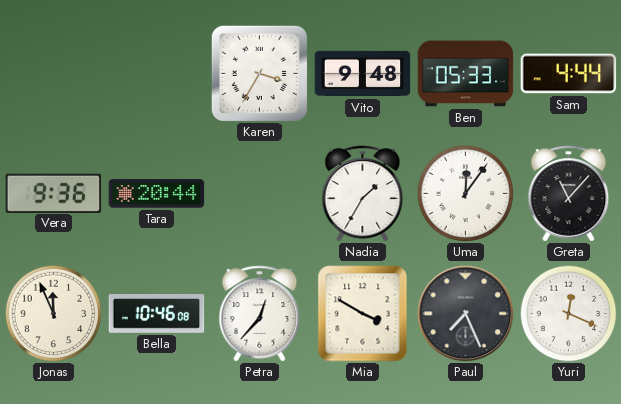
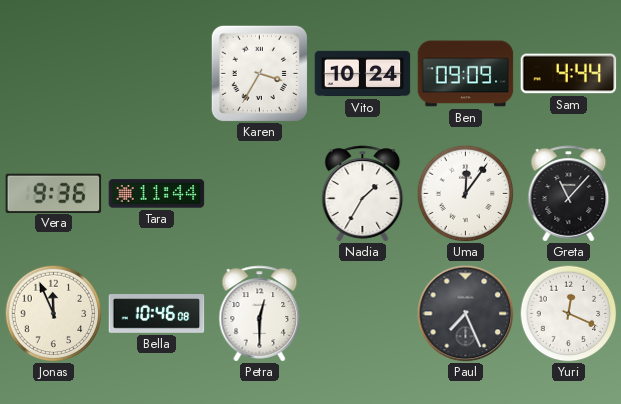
Vito: 9:48 -> 10:24
Ben: 05:33 -> 09:09
Tara: 20:44 -> 11:44
Petra: 12:37 -> 12:30
Mia: 3:50 -> none
